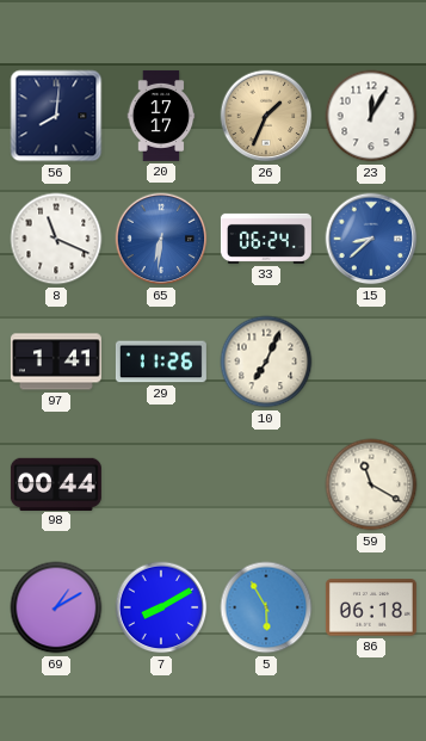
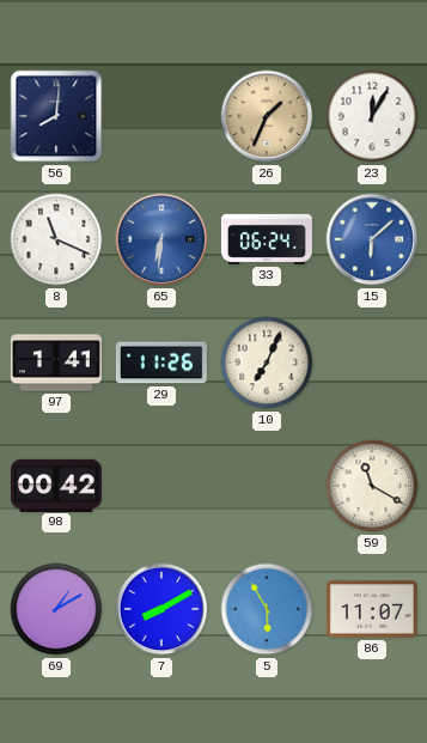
20: 17:17 -> none
15: 8:38 -> 6:08
98: 00:44 -> 00:42
86: 06:18 -> 11:07
